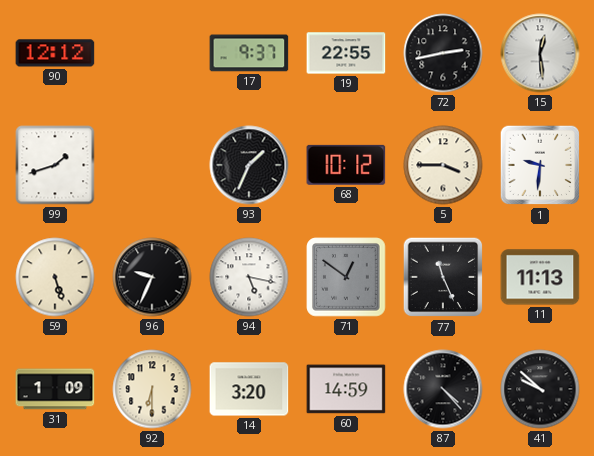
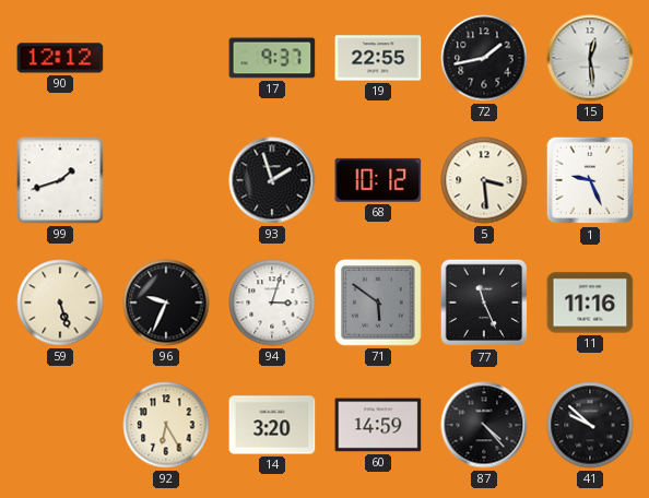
72: 2:43 -> 1:43
93: 1:34 -> 1:57
5: 3:45 -> 3:29
1: 9:31 -> 9:26
94: 5:17 -> 3:03
71: 12:51 -> 5:51
11: 11:13 -> 11:16
31: 1:09 -> none
92: 6:30 -> 6:25
